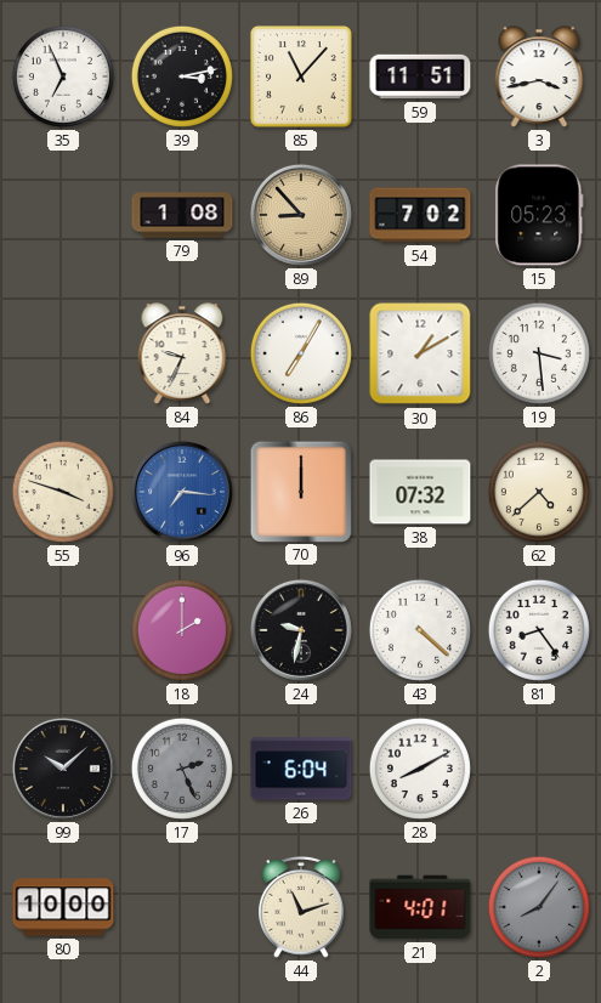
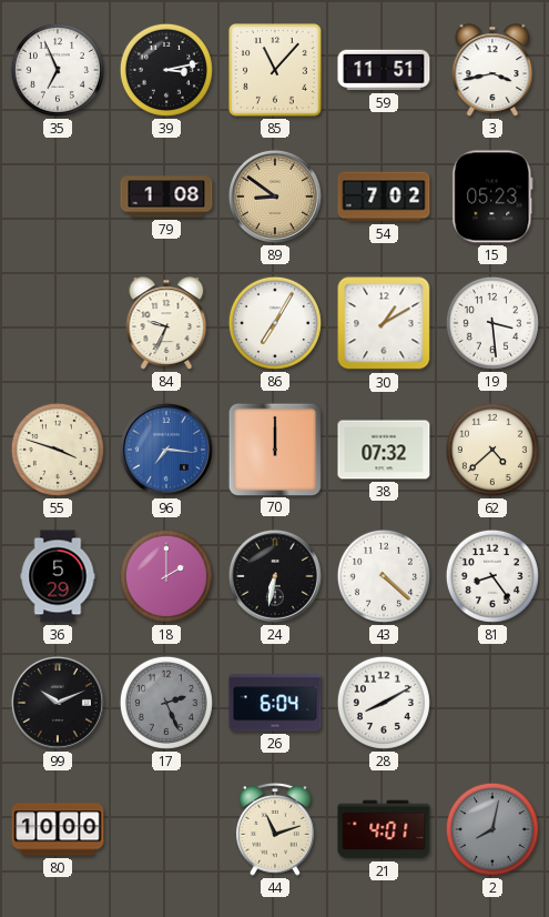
89: 8:53 -> 8:51
36: none -> 5:29
24: 9:32 -> 6:32
99: 10:08 -> 10:11
2: 8:06 -> 8:02
